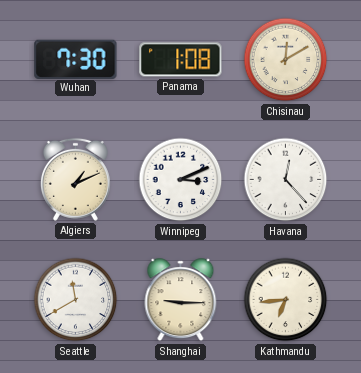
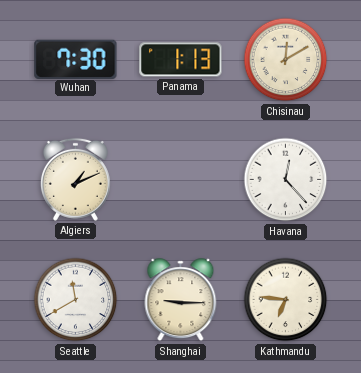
Panama: 1:08 -> 1:13
Winnipeg: 3:11 -> none
Kathmandu: 6:44 -> 6:46
